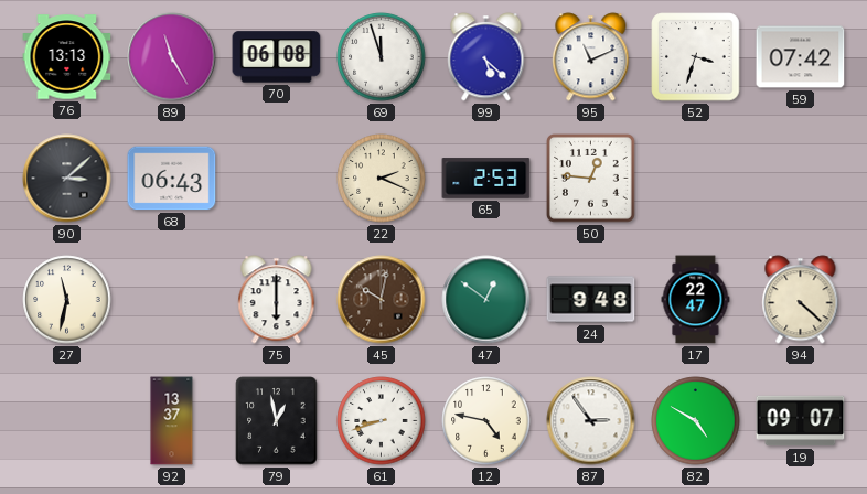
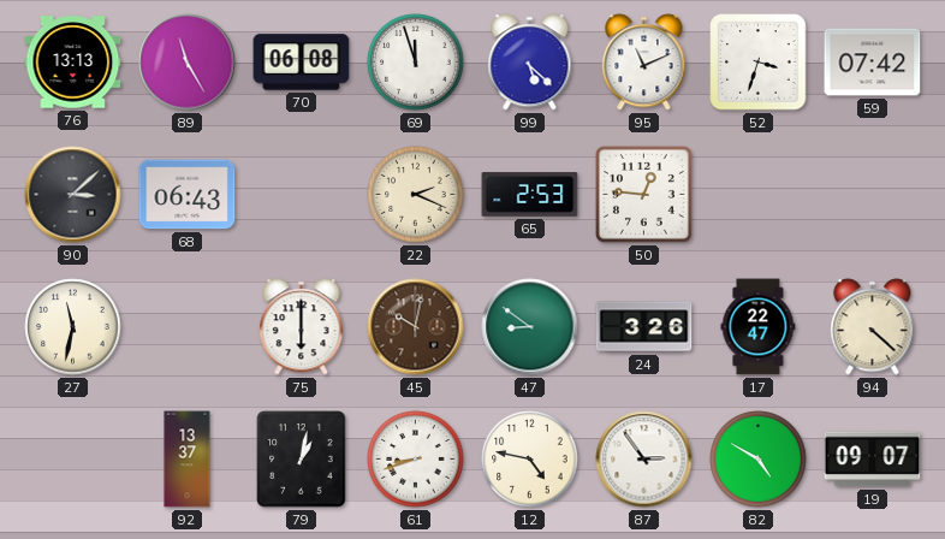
47: 12:51 -> 8:51
24: 9:48 -> 3:26
79: 12:58 -> 1:02
